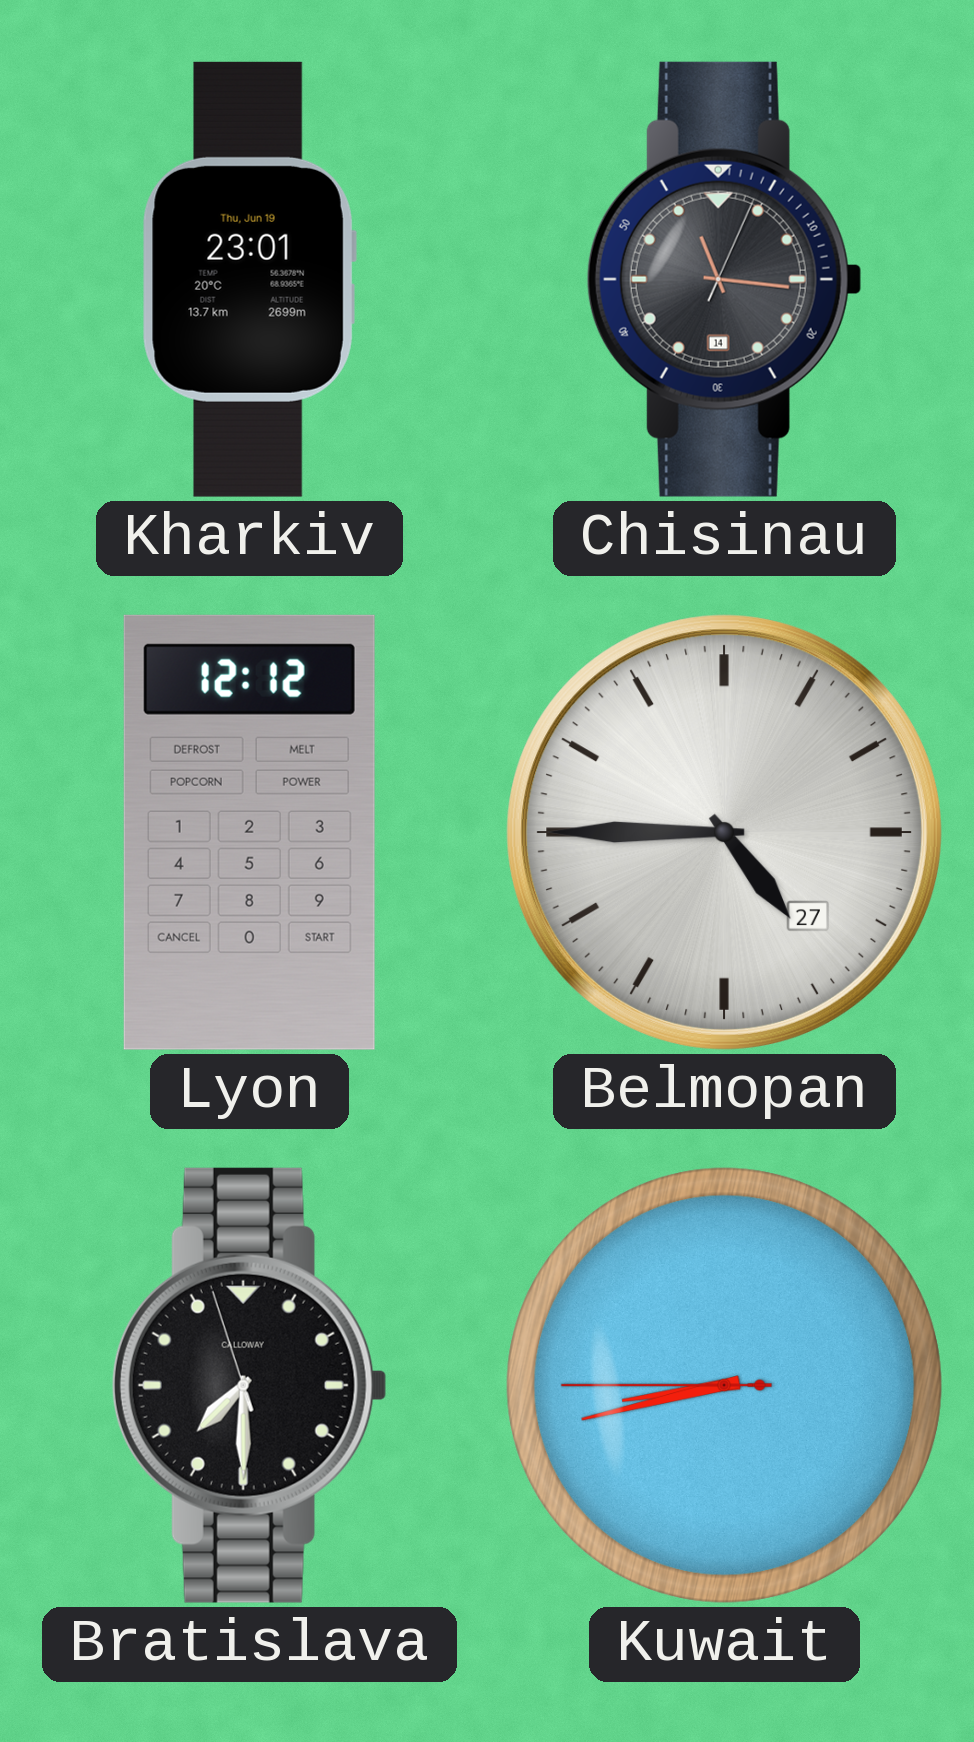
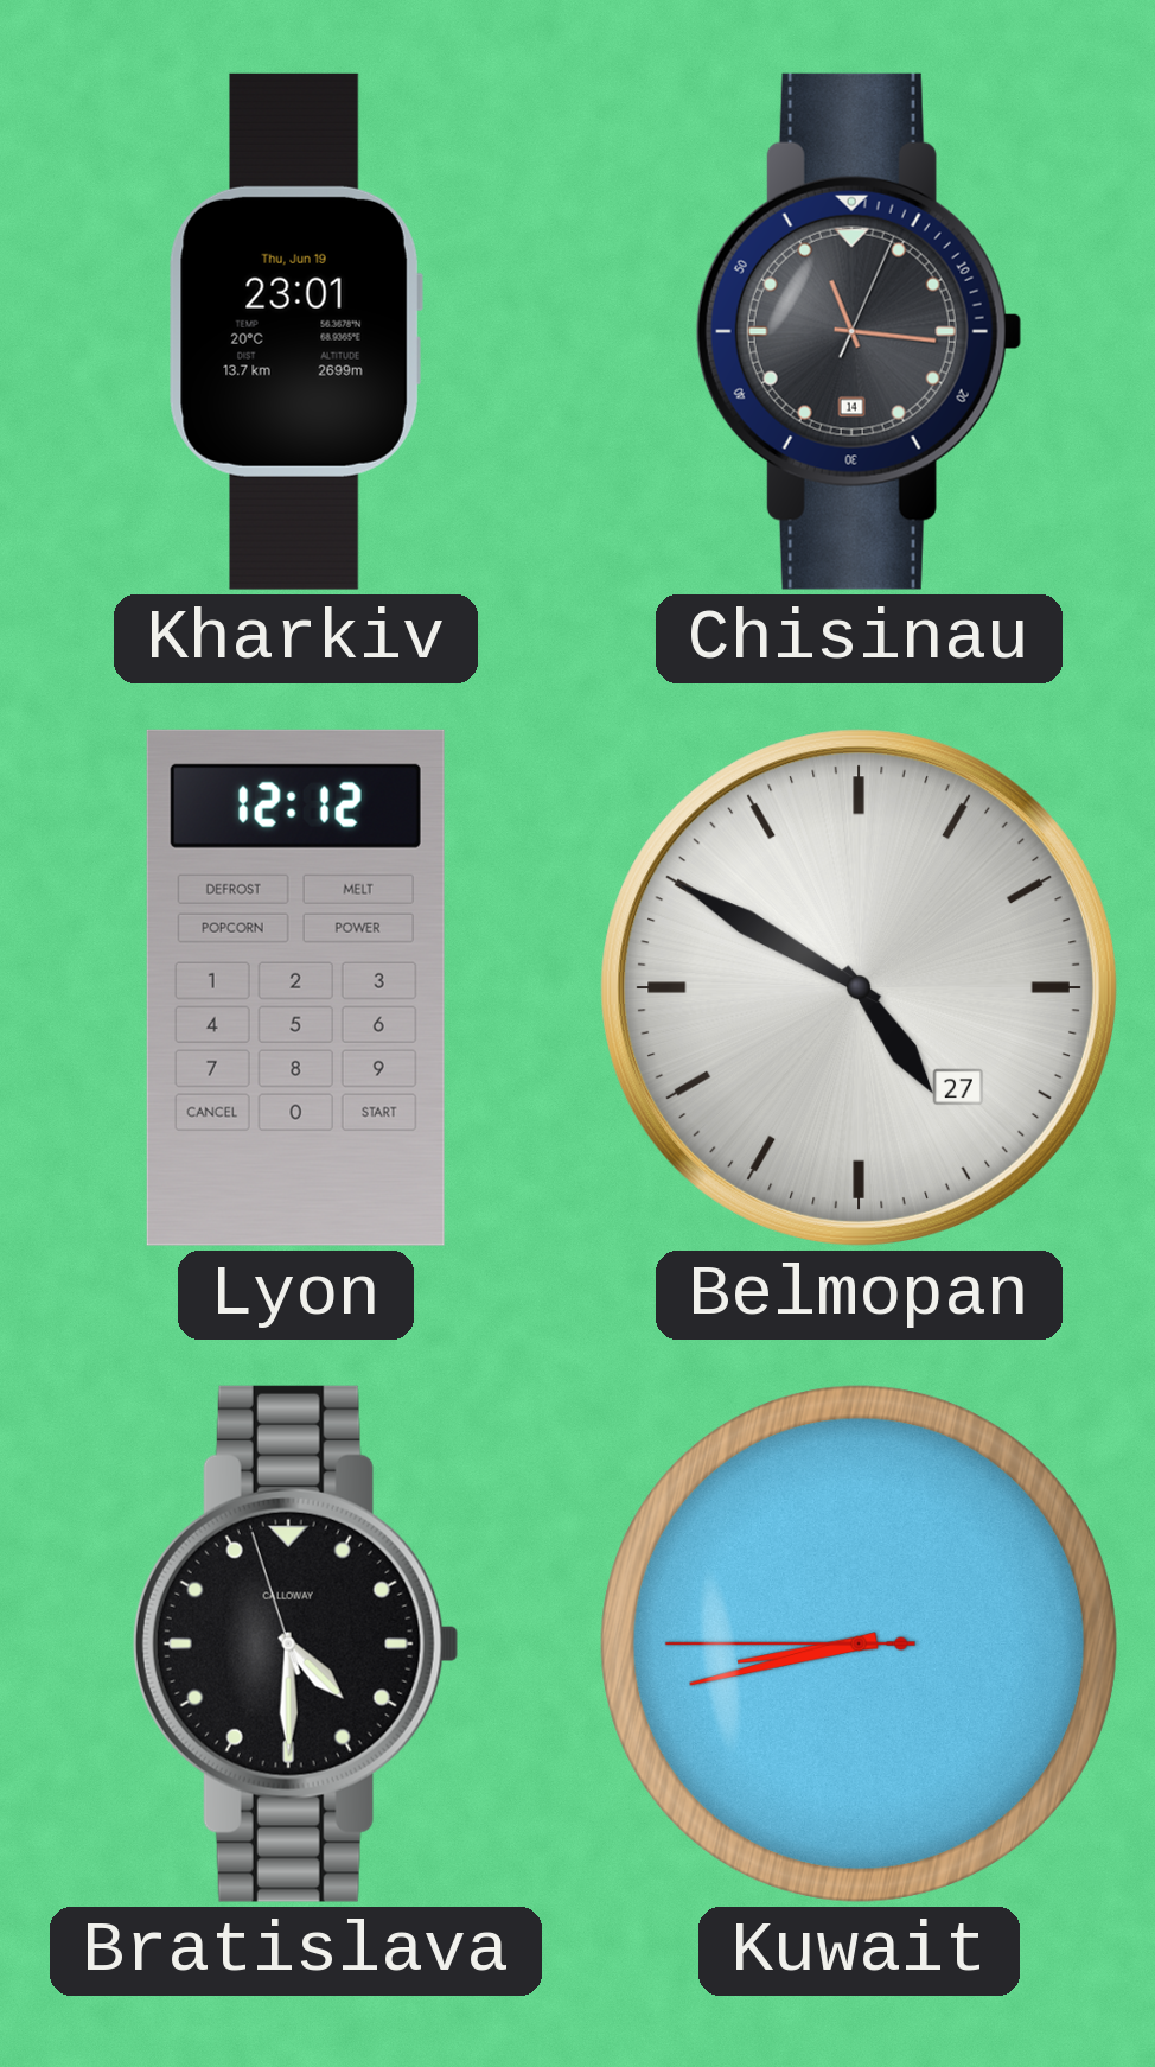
Belmopan: 4:45 -> 4:50
Bratislava: 7:29 -> 4:29
